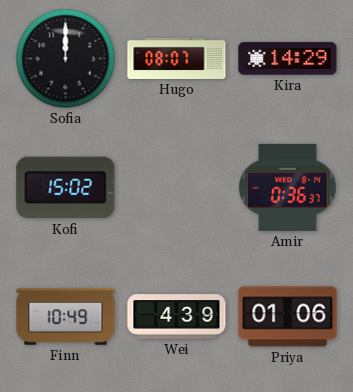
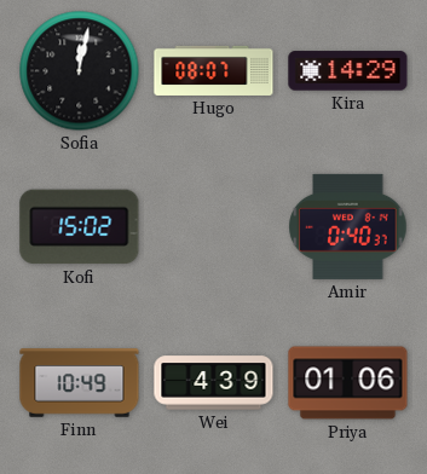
Sofia: 12:00 -> 12:02
Amir: 0:36 -> 0:40
